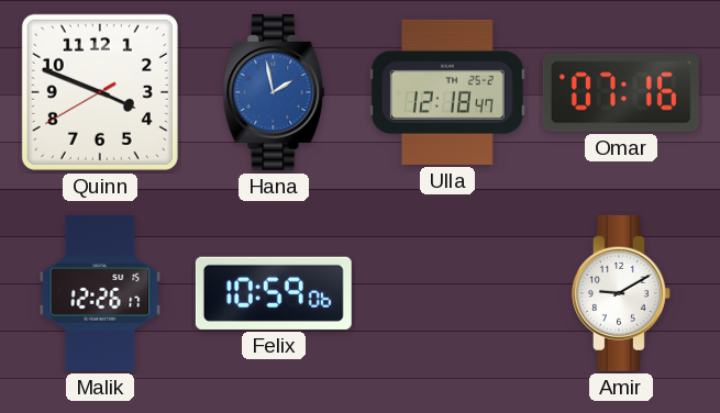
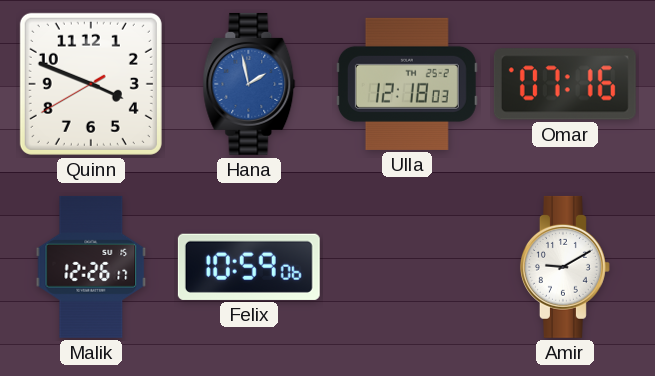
Ulla: 12:18:47 -> 12:18:03
